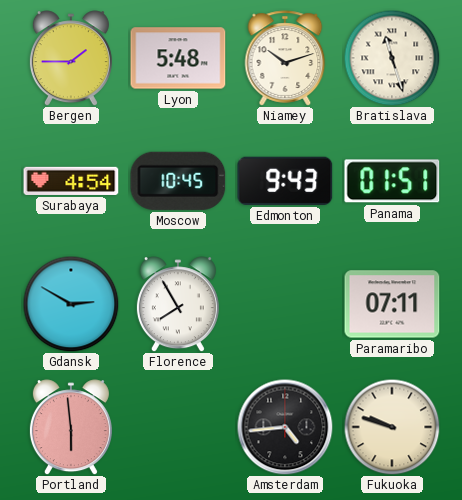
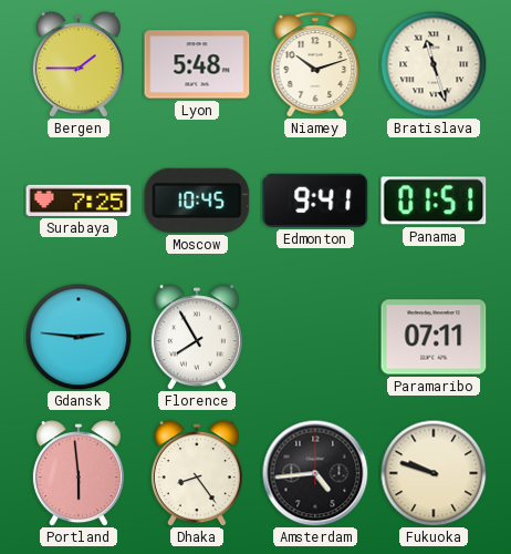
Surabaya: 4:54 -> 7:25
Edmonton: 9:43 -> 9:41
Gdansk: 2:50 -> 2:46
Dhaka: none -> 8:24
